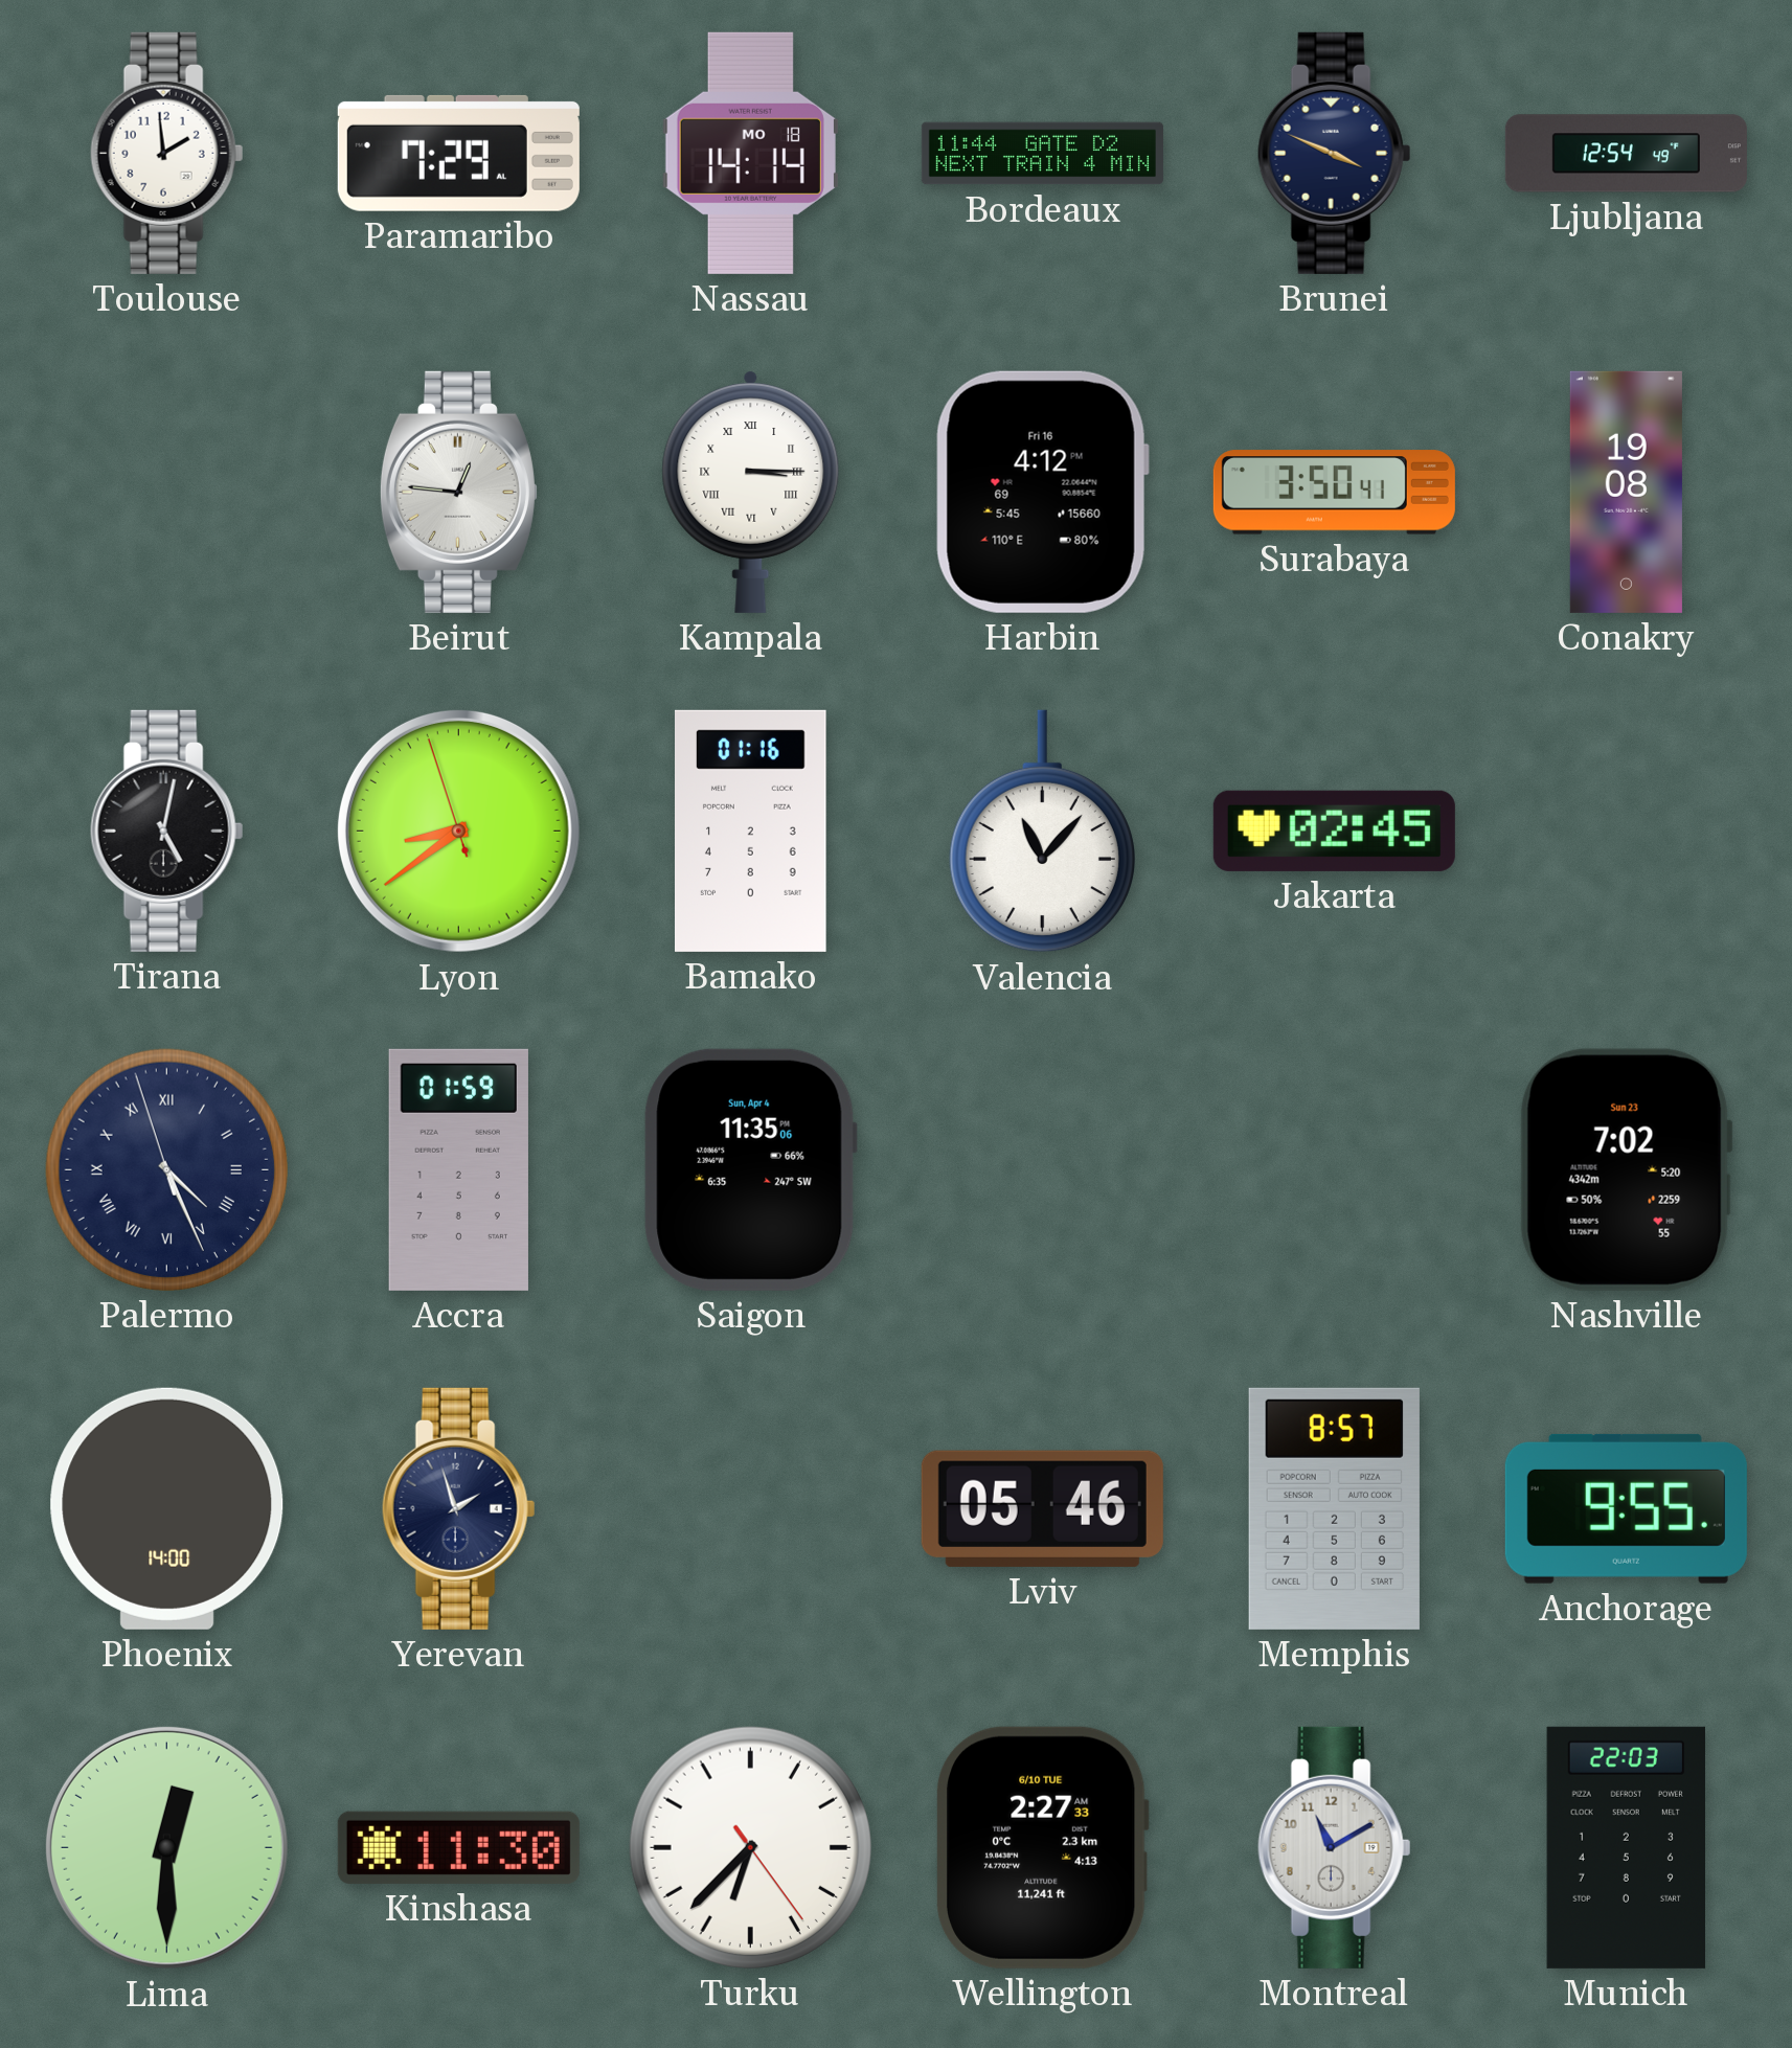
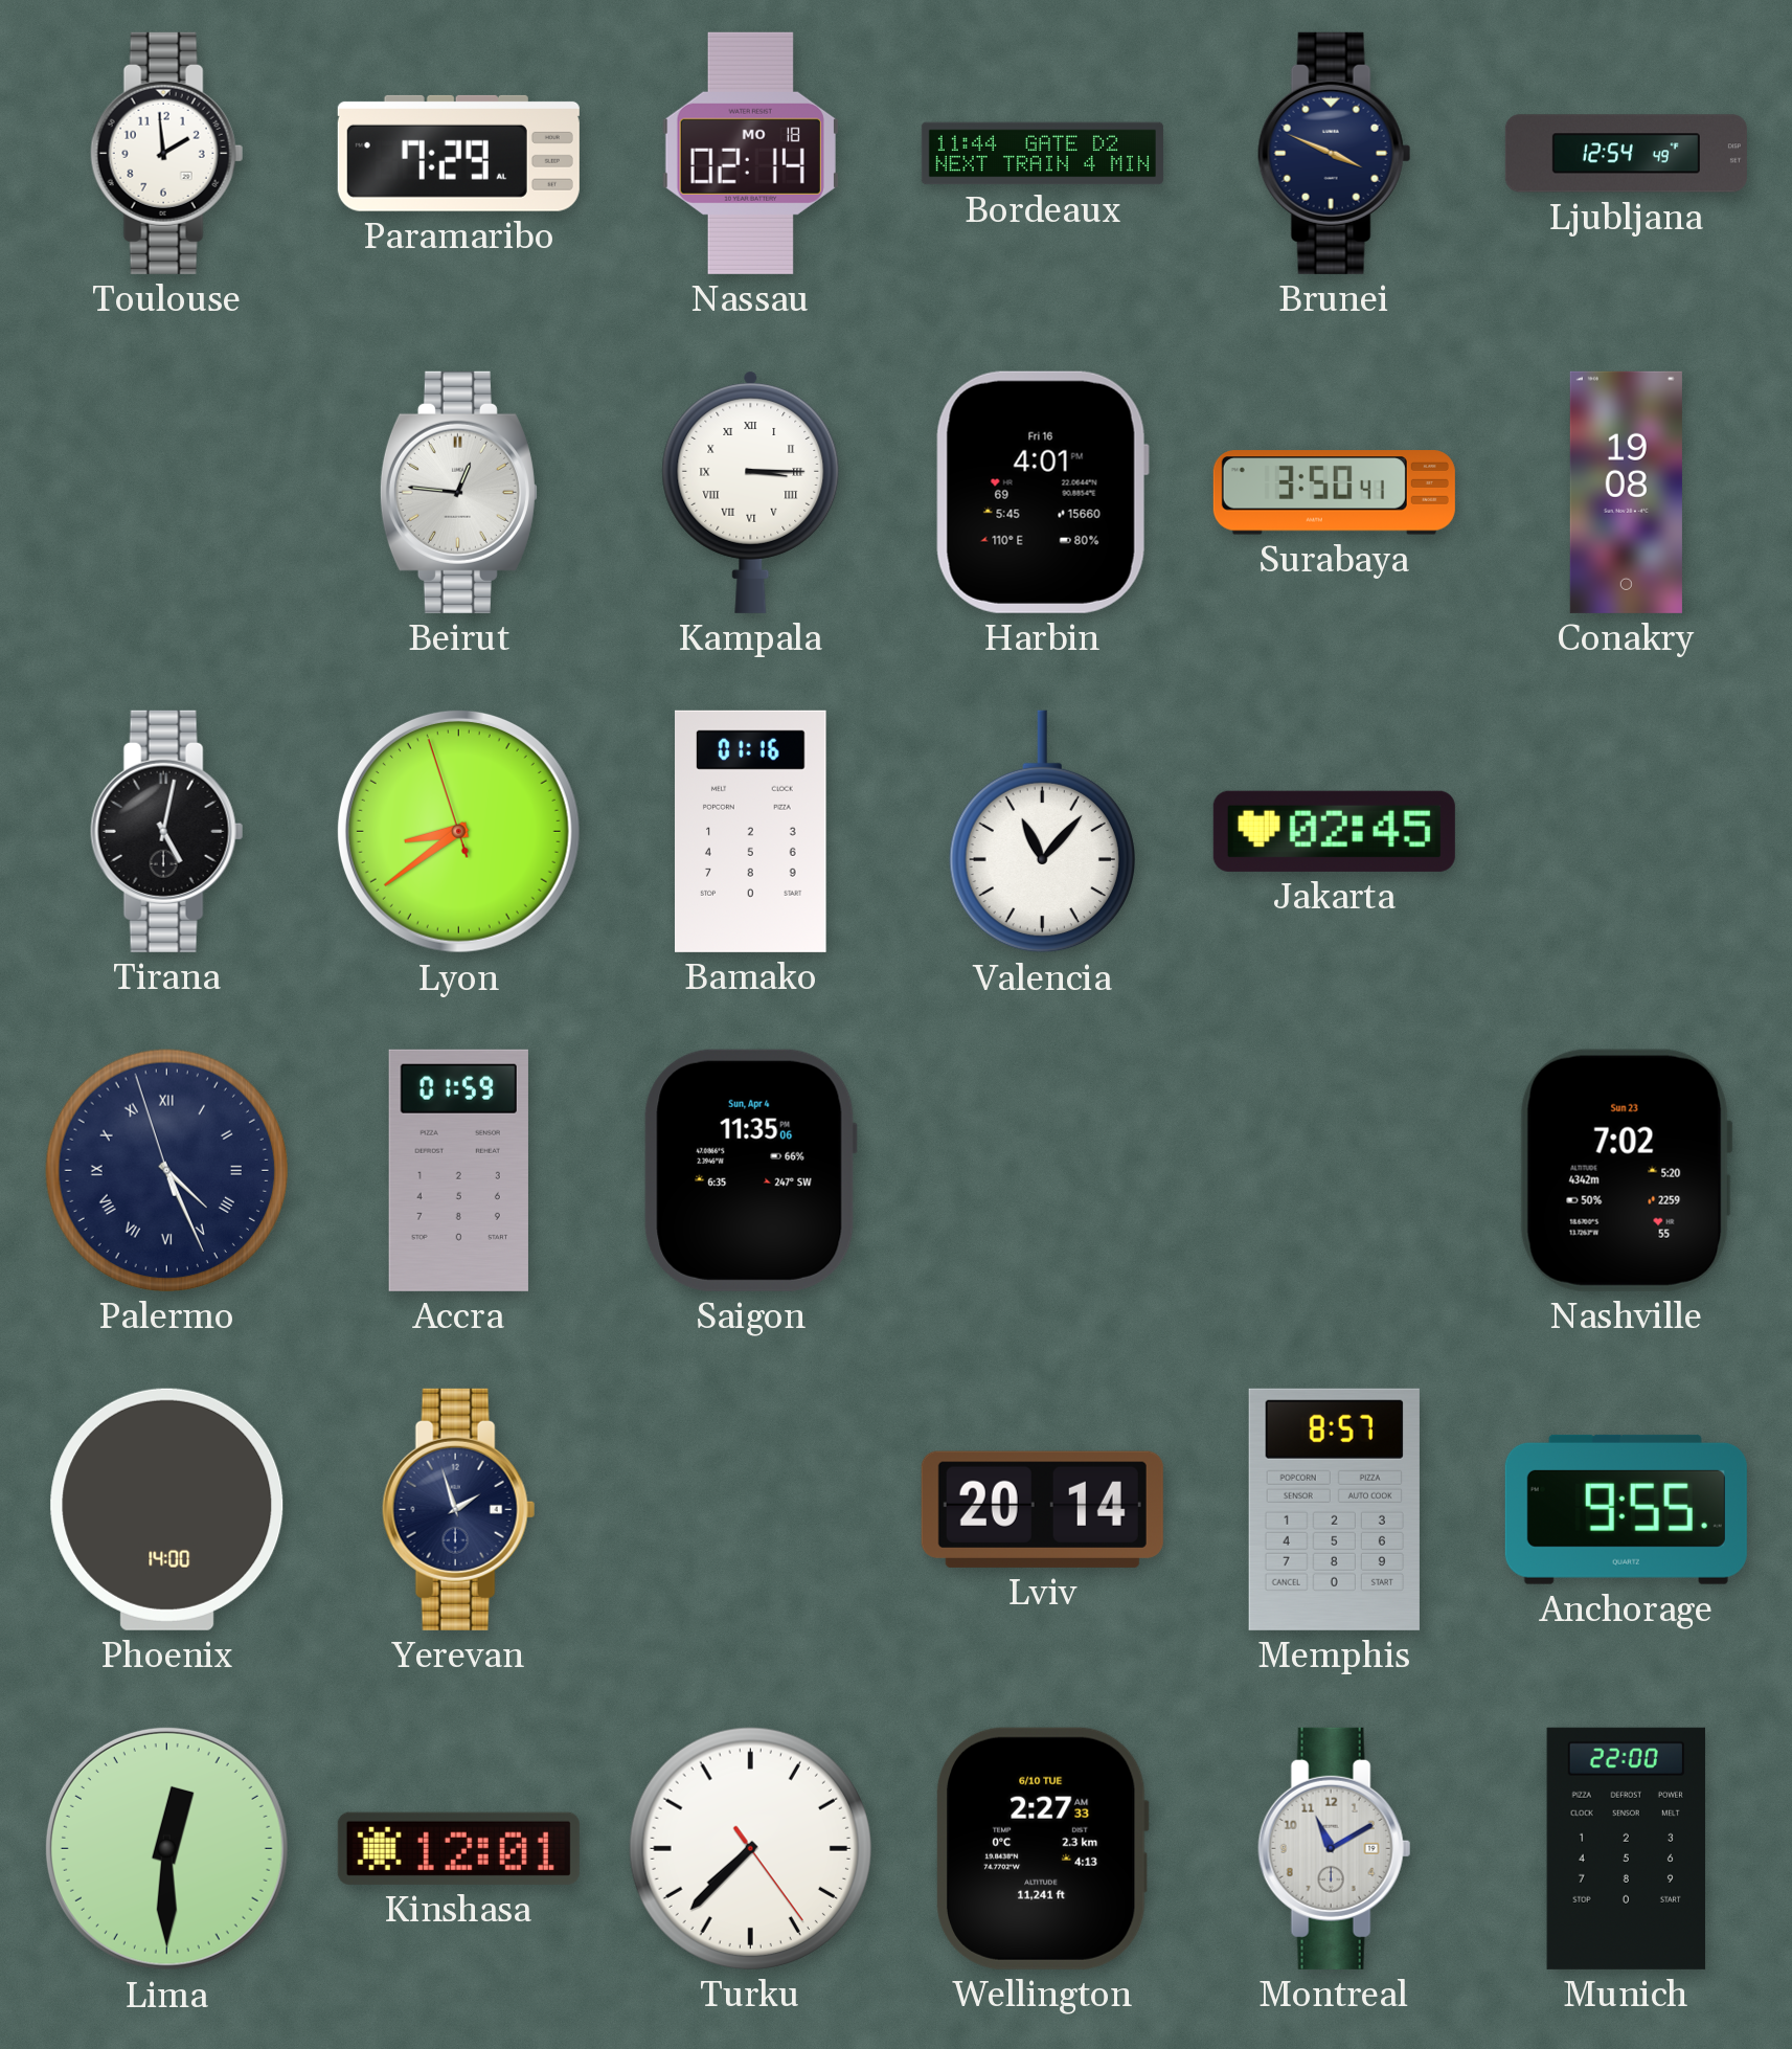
Nassau: 14:14 -> 02:14
Harbin: 4:12 -> 4:01
Lviv: 05:46 -> 20:14
Kinshasa: 11:30 -> 12:01
Turku: 6:37 -> 7:37
Munich: 22:03 -> 22:00
